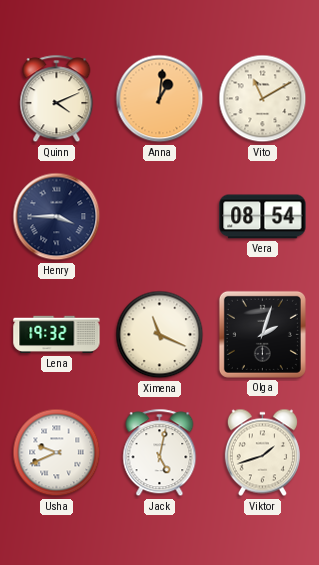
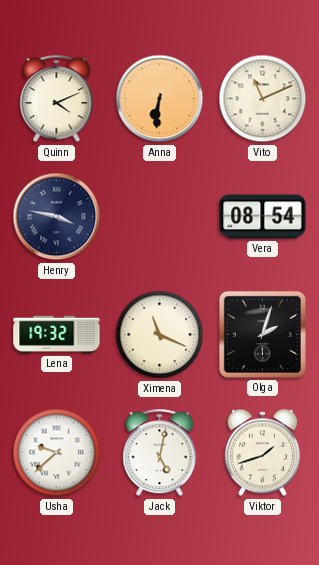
Anna: 1:01 -> 6:31
Vito: 11:10 -> 11:11
Henry: 3:45 -> 3:47
Usha: 9:41 -> 9:38
